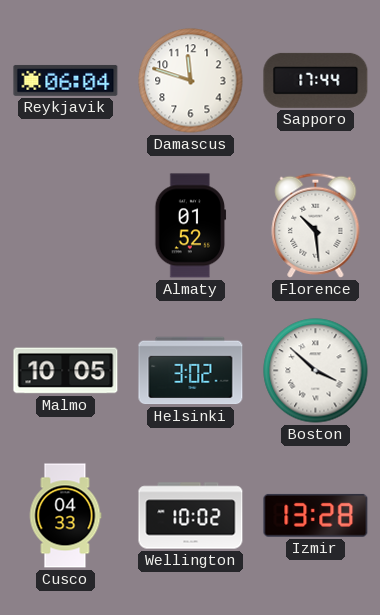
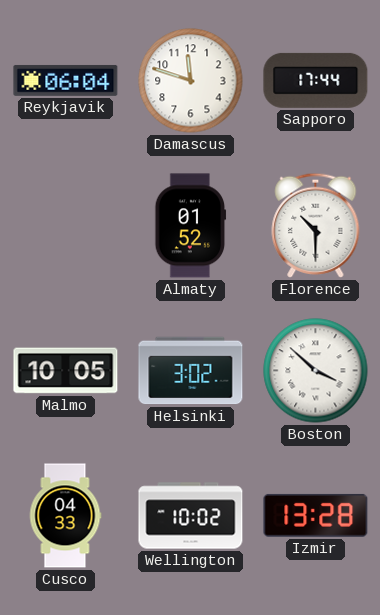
Florence: 10:29 -> 10:30
